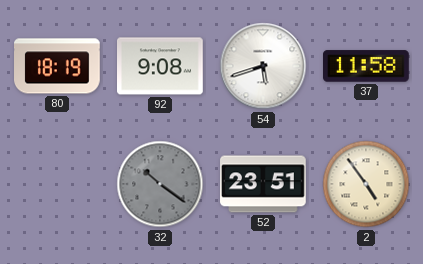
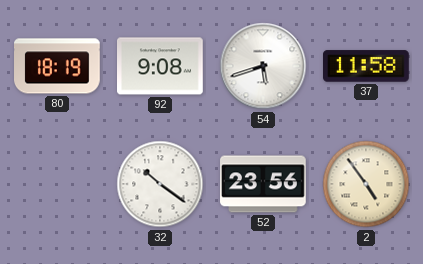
32 dial: grey -> white
52: 23:51 -> 23:56
